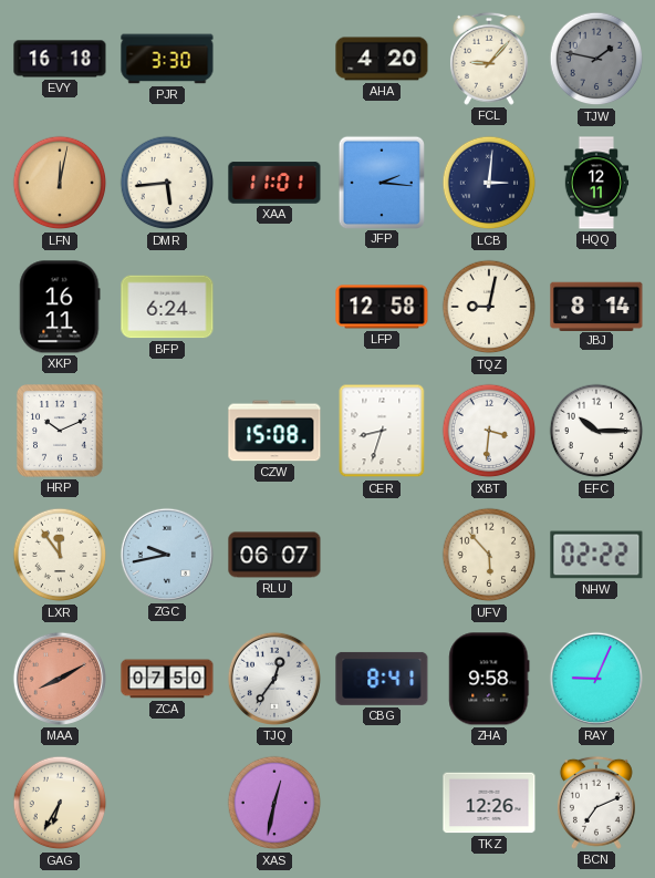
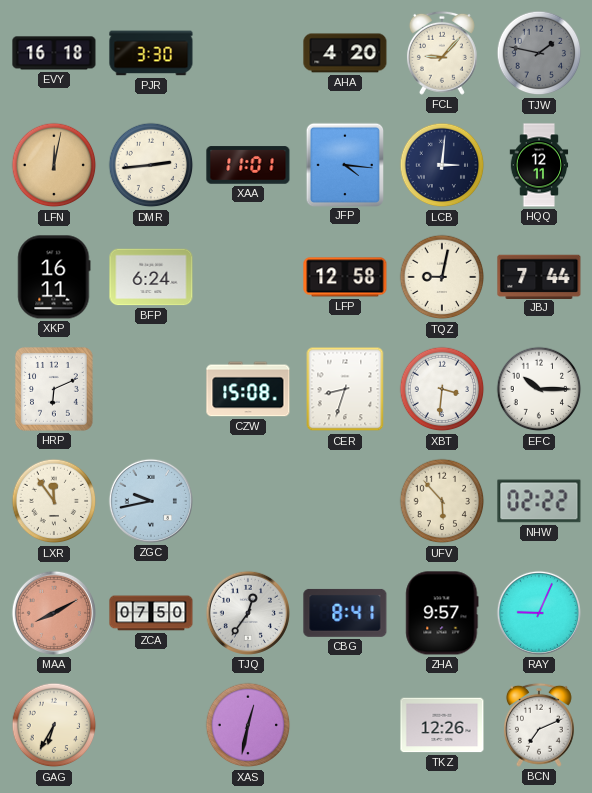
DMR: 5:44 -> 2:44
JFP: 2:16 -> 4:16
JBJ: 8:14 -> 7:44
HRP: 10:11 -> 6:11
RLU: 06:07 -> none
ZHA: 9:58 -> 9:57
